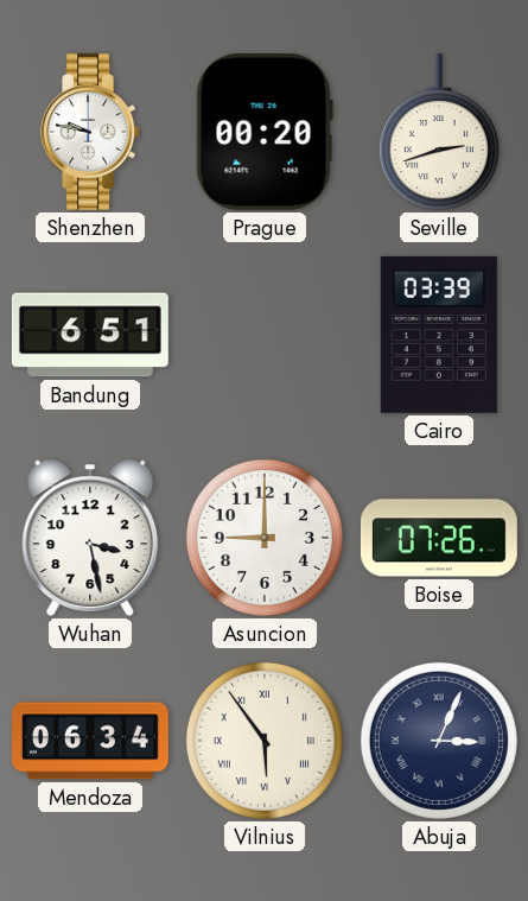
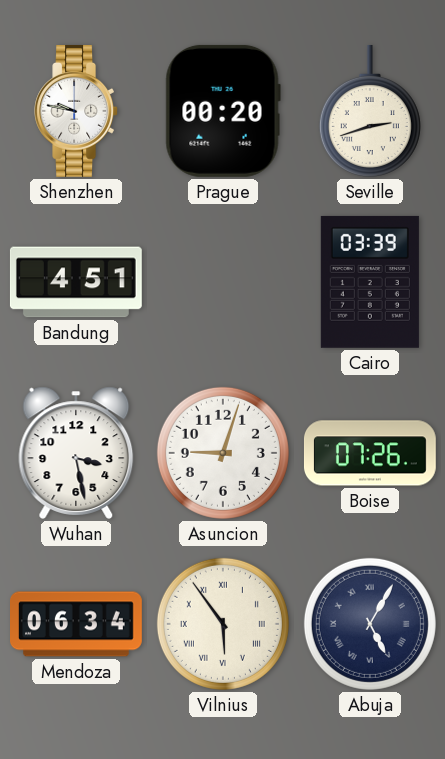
Bandung: 6:51 -> 4:51
Asuncion: 9:00 -> 9:03
Abuja: 3:04 -> 5:05
